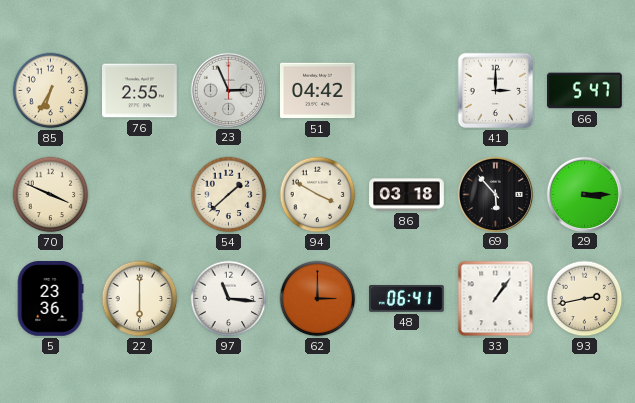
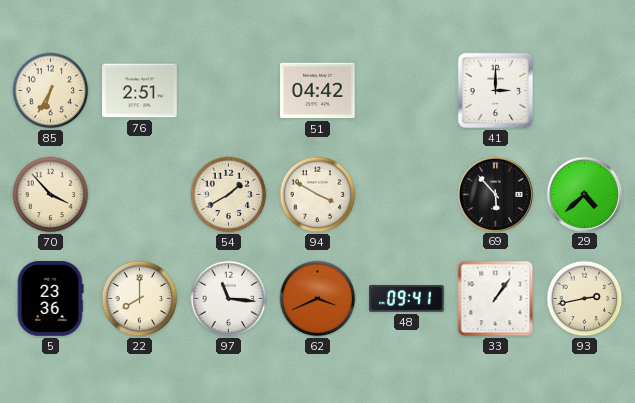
76: 2:55 -> 2:51
23: 2:56 -> none
66: 5:47 -> none
70: 3:49 -> 3:53
54: 1:38 -> 1:40
86: 03:18 -> none
29: 3:15 -> 4:38
22: 6:00 -> 8:00
62: 3:00 -> 3:41
48: 06:41 -> 09:41
